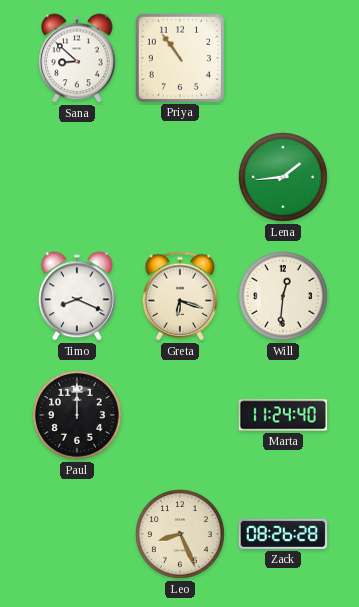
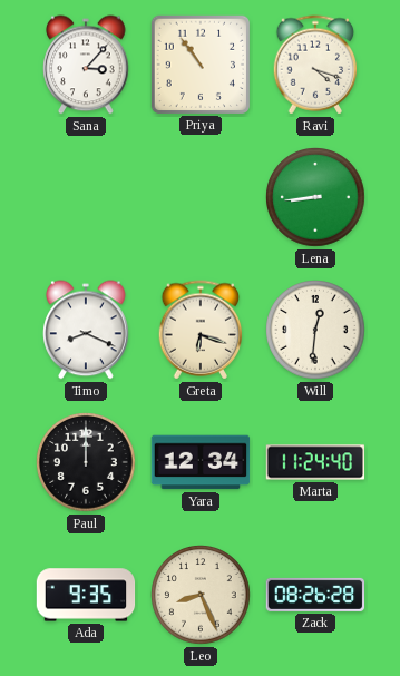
Sana: 8:52 -> 3:07
Ravi: none -> 4:18
Lena: 1:44 -> 8:44
Yara: none -> 12:34
Ada: none -> 9:35
